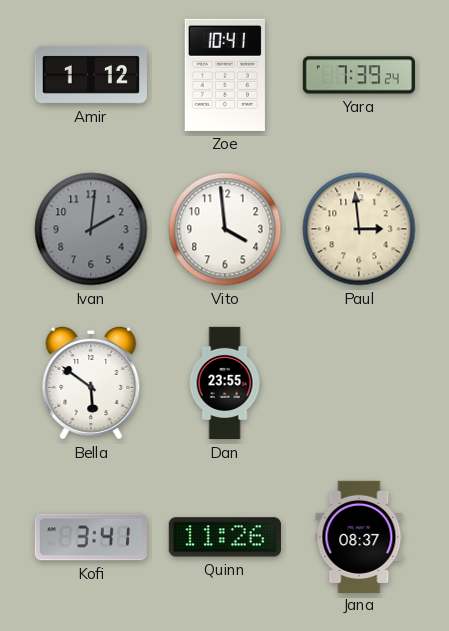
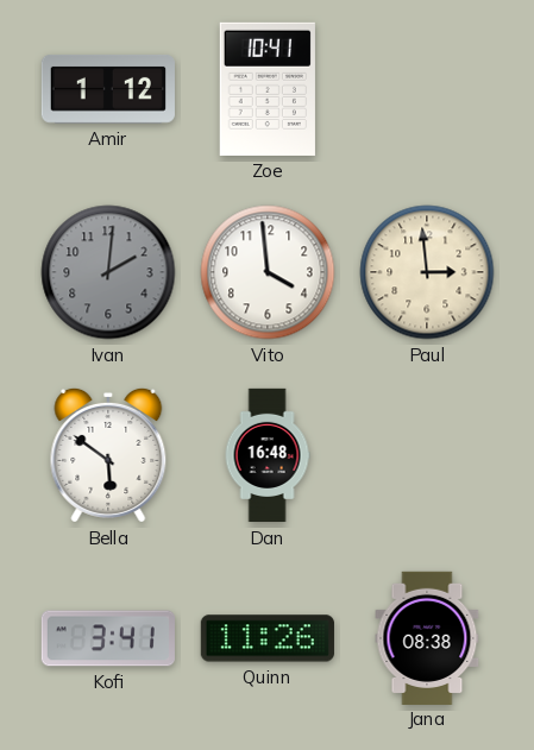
Yara: 7:39 -> none
Dan: 23:55 -> 16:48
Jana: 08:37 -> 08:38
